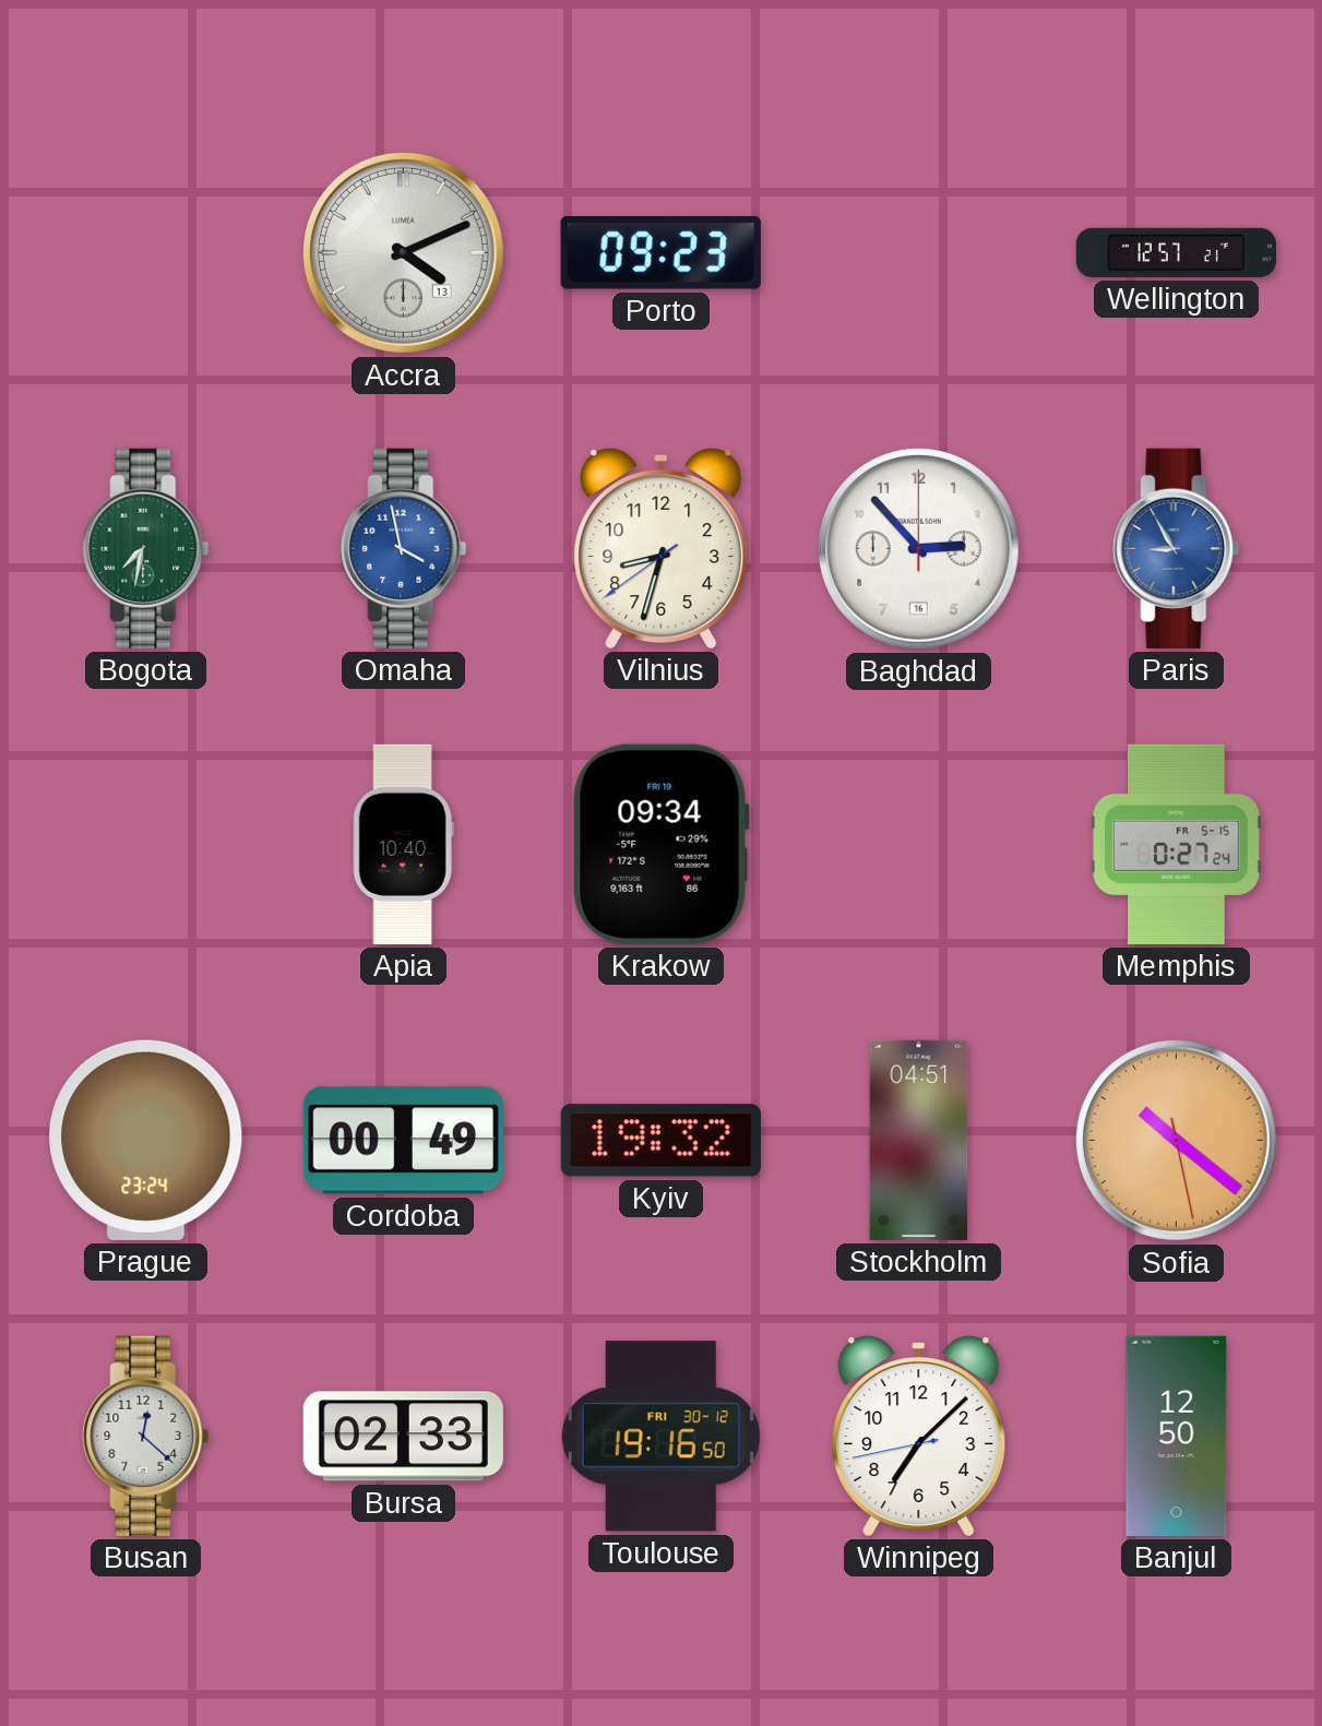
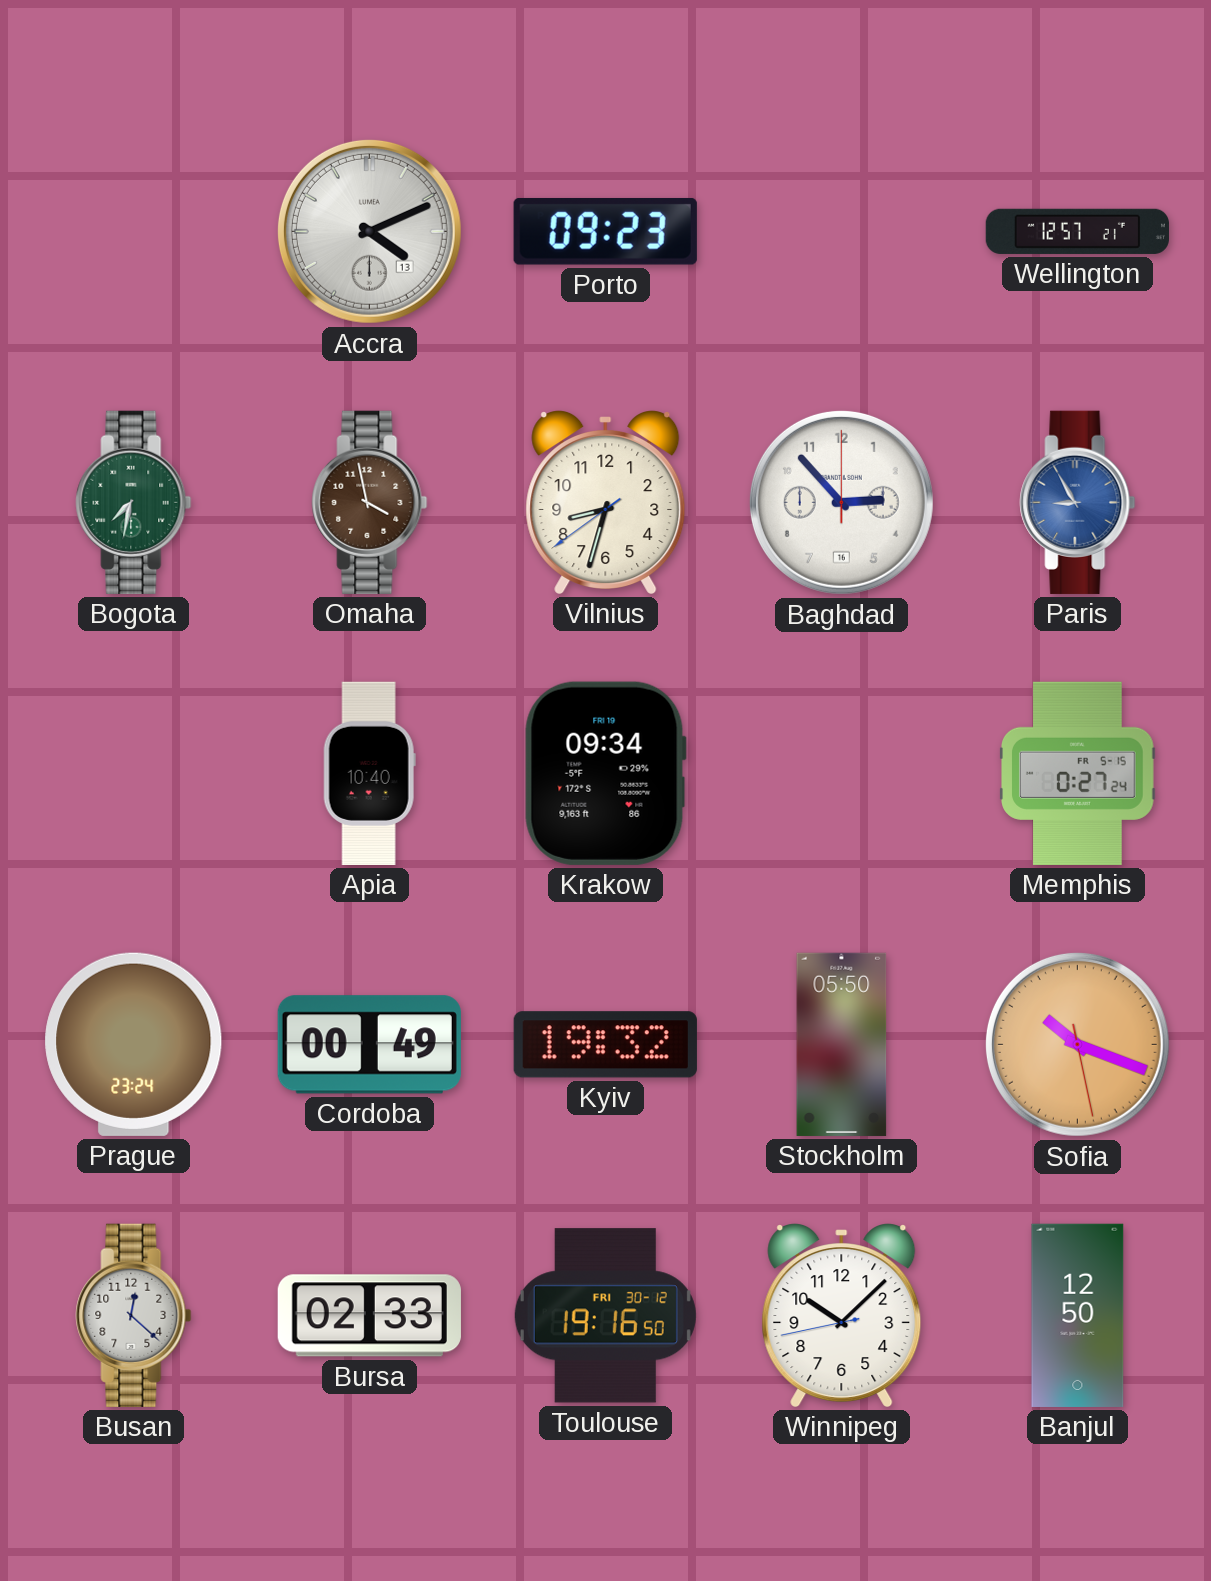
Omaha dial: blue -> brown
Stockholm: 04:51 -> 05:50
Sofia: 10:21 -> 10:18
Winnipeg: 7:07 -> 10:07
